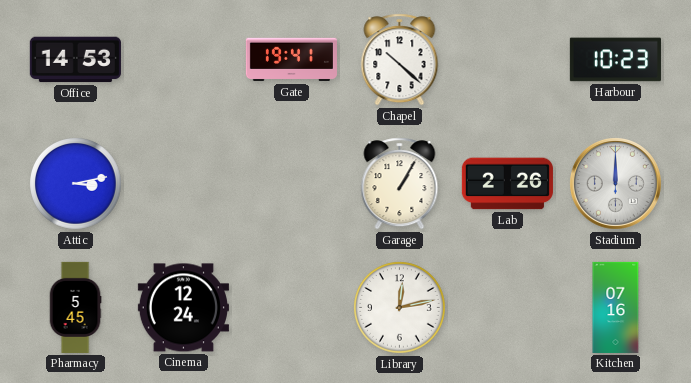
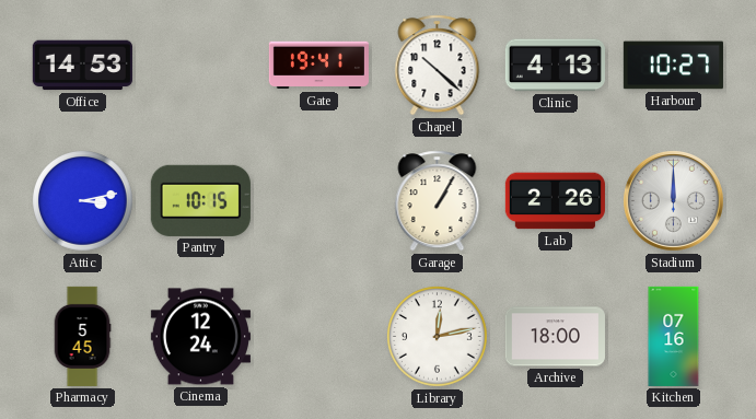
Clinic: none -> 4:13
Harbour: 10:23 -> 10:27
Pantry: none -> 10:15
Archive: none -> 18:00
